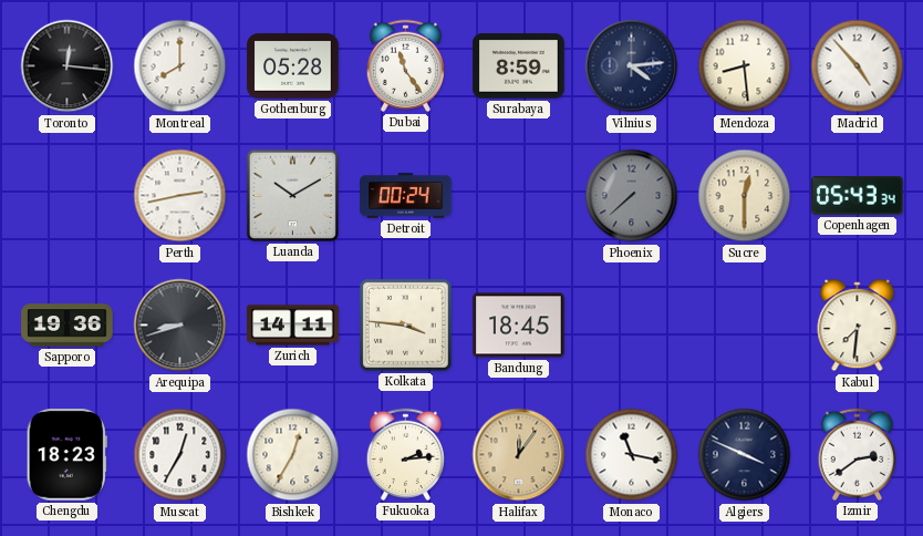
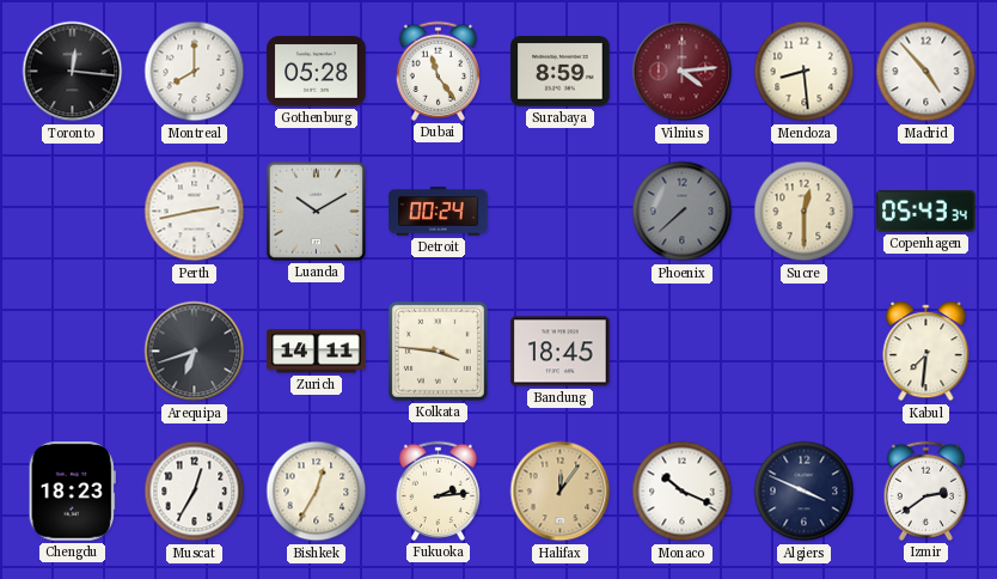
Vilnius dial: navy -> burgundy
Sapporo: 19:36 -> none
Arequipa: 8:42 -> 6:42
Monaco: 11:17 -> 10:19
